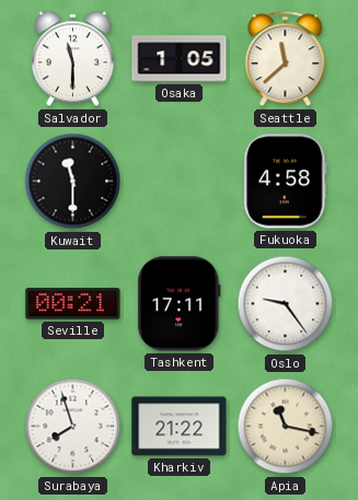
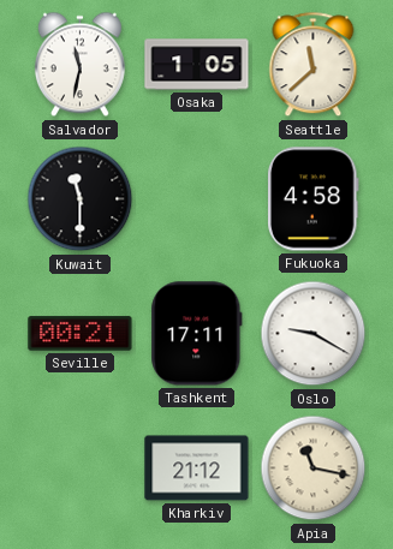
Salvador: 11:30 -> 11:32
Oslo: 9:24 -> 9:20
Surabaya: 7:57 -> none
Kharkiv: 21:22 -> 21:12
